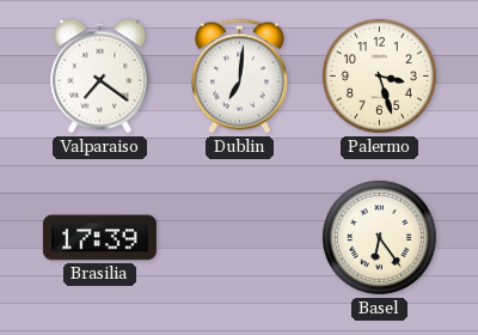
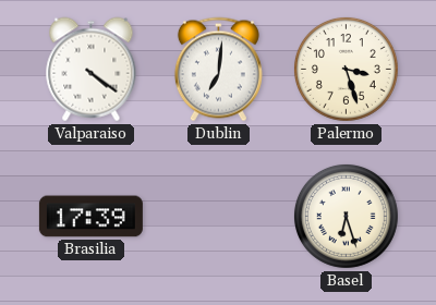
Valparaiso: 7:21 -> 4:21
Basel: 6:24 -> 6:27
